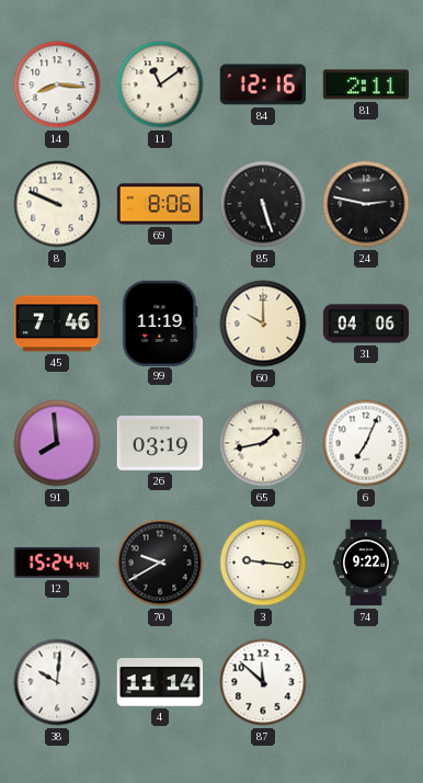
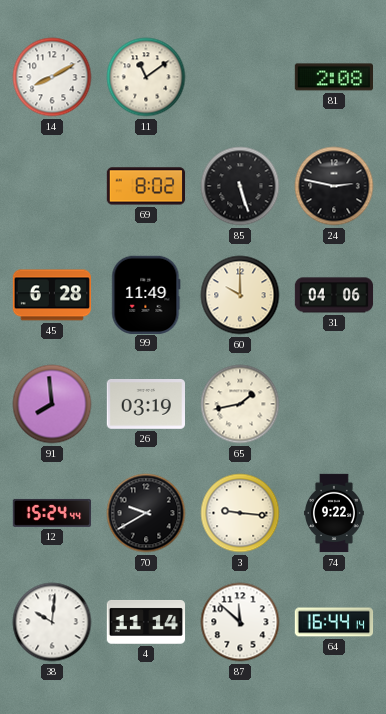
14: 8:16 -> 8:10
84: 12:16 -> none
81: 2:11 -> 2:08
8: 9:49 -> none
69: 8:06 -> 8:02
45: 7:46 -> 6:28
99: 11:19 -> 11:49
6: 7:04 -> none
64: none -> 16:44
